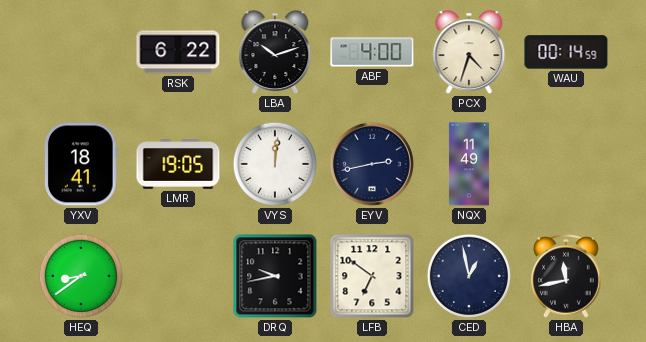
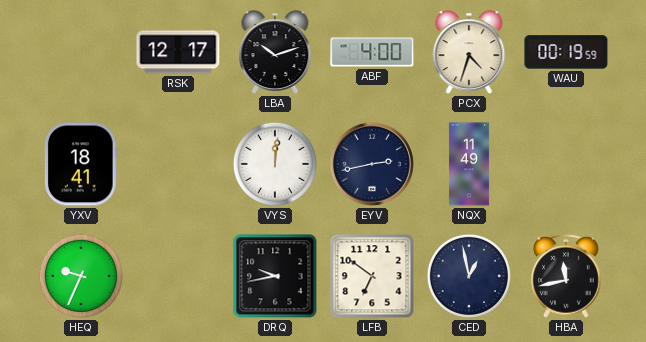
RSK: 6:22 -> 12:17
WAU: 00:14 -> 00:19
LMR: 19:05 -> none
HEQ: 8:39 -> 9:34
